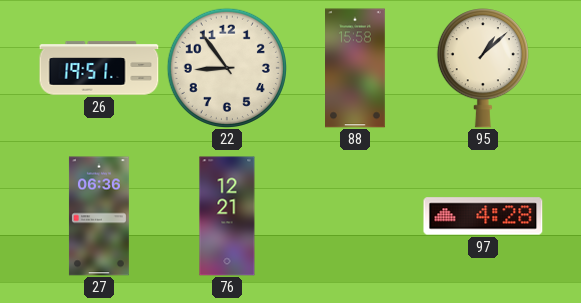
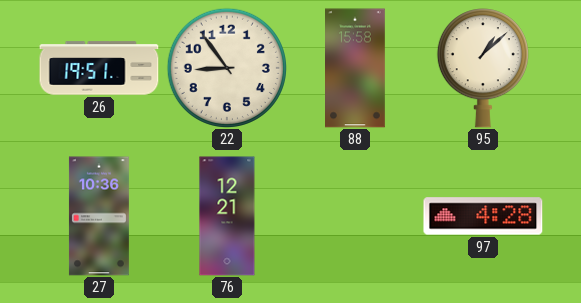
27: 06:36 -> 10:36
